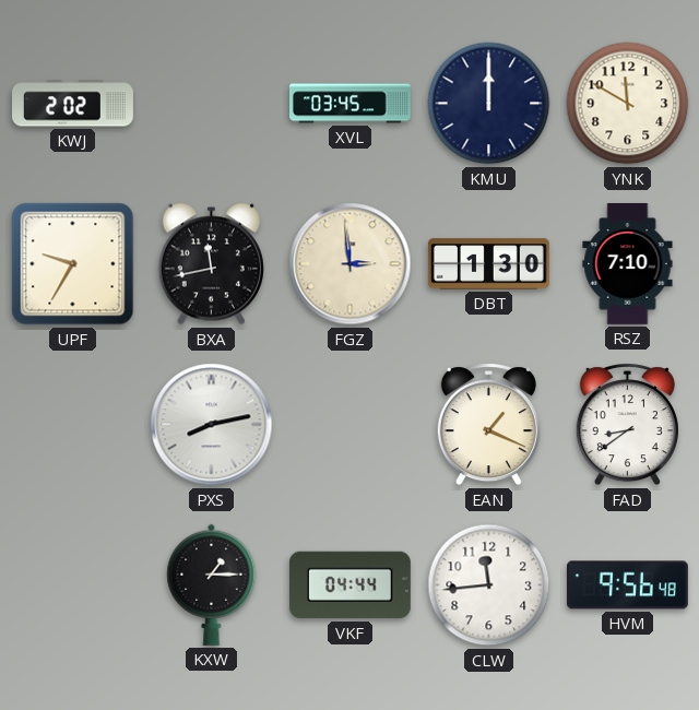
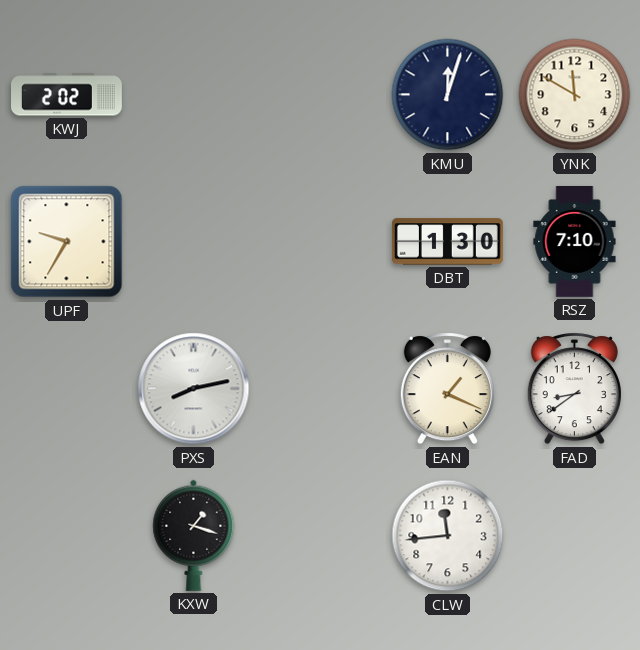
XVL: 03:45 -> none
KMU: 12:00 -> 12:03
BXA: 11:43 -> none
FGZ: 2:59 -> none
KXW: 1:15 -> 1:18
VKF: 04:44 -> none
HVM: 9:56 -> none
